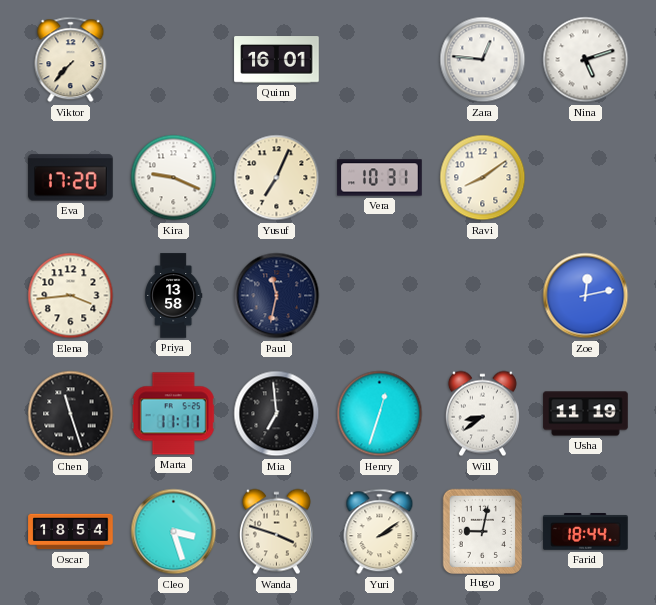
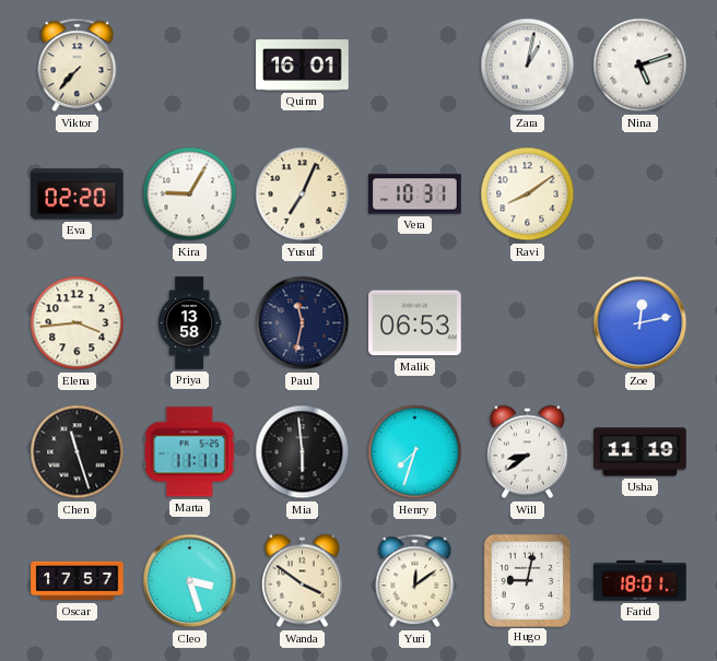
Zara: 12:46 -> 1:02
Eva: 17:20 -> 02:20
Kira: 9:19 -> 9:05
Malik: none -> 06:53
Mia: 6:59 -> 5:59
Henry: 12:33 -> 7:33
Oscar: 18:54 -> 17:57
Wanda: 3:48 -> 3:51
Yuri: 2:09 -> 12:09
Farid: 18:44 -> 18:01
